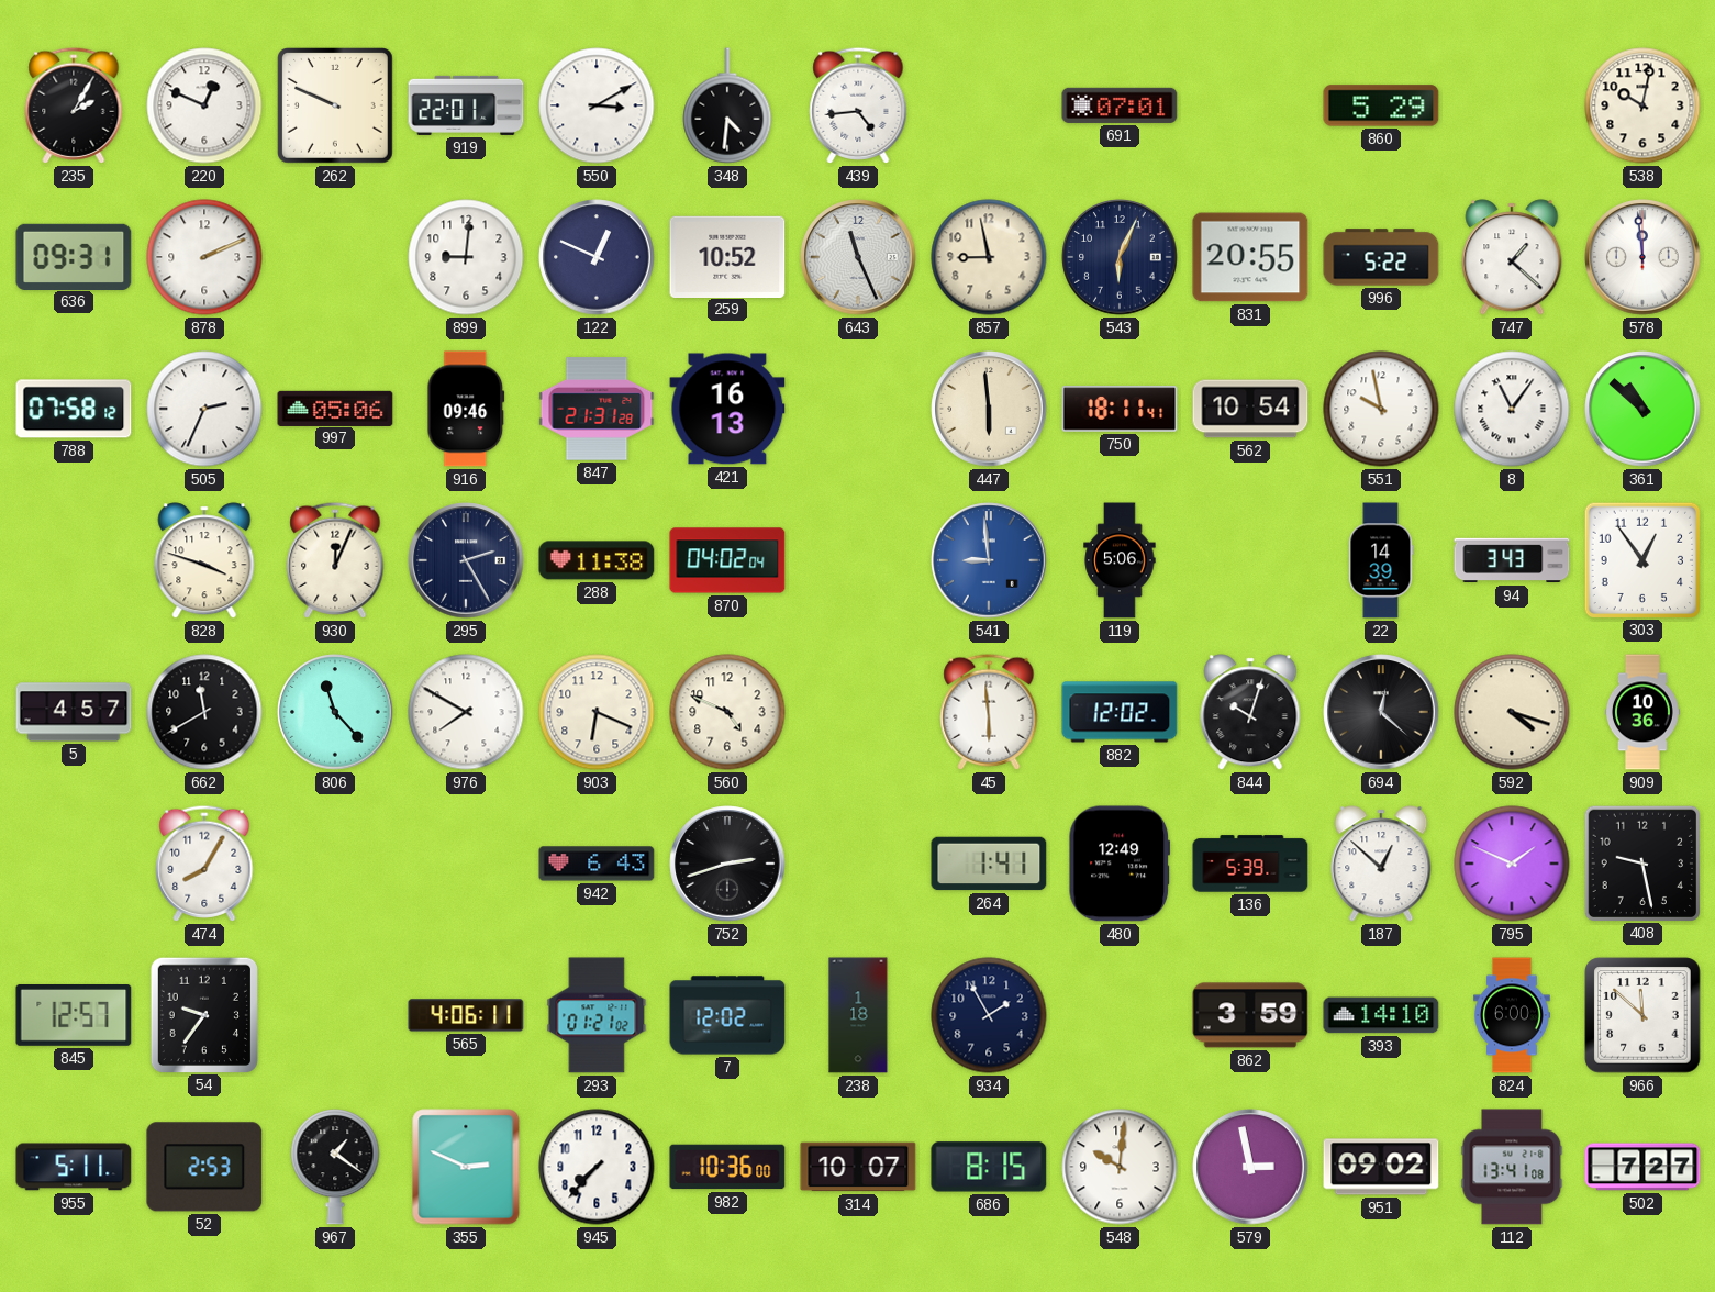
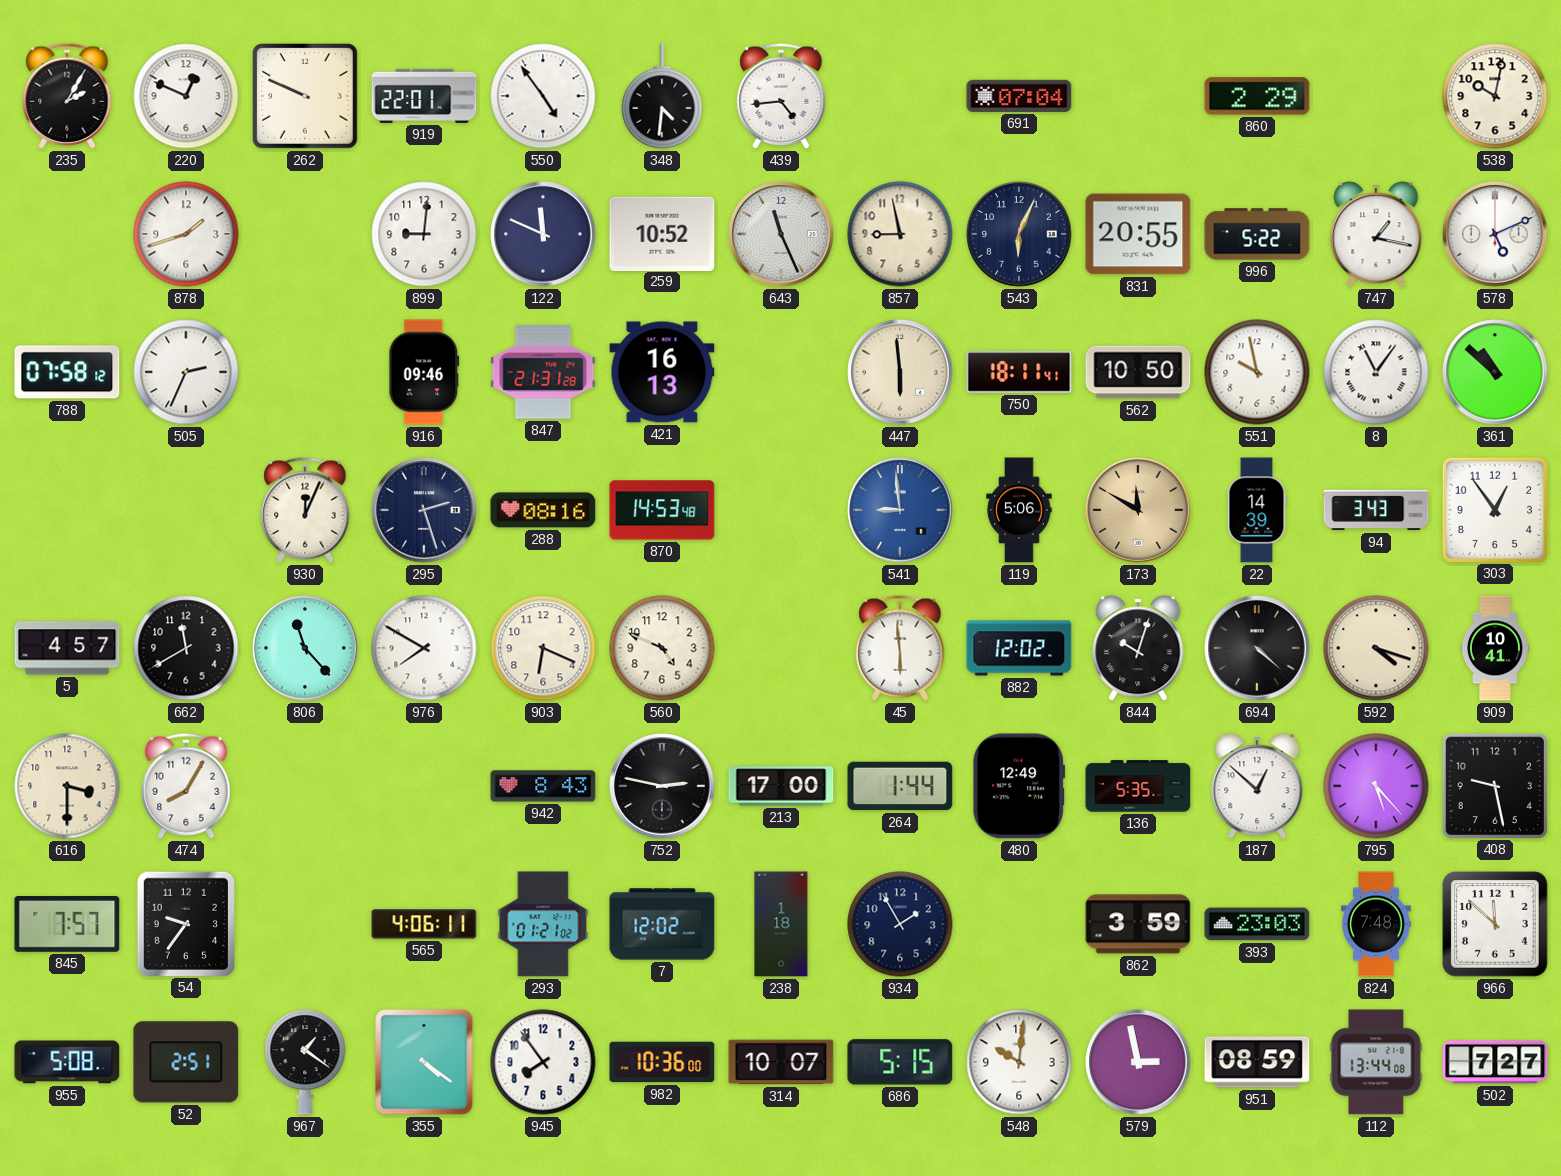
550: 3:10 -> 4:54
691: 07:01 -> 07:04
860: 5:29 -> 2:29
636: 09:31 -> none
878: 2:11 -> 1:42
122: 12:49 -> 11:49
747: 1:22 -> 1:17
578: 11:59 -> 5:11
997: 05:06 -> none
562: 10:54 -> 10:50
828: 3:48 -> none
295: 2:25 -> 2:27
288: 11:38 -> 08:16
870: 04:02 -> 14:53
173: none -> 11:50
694: 12:22 -> 4:22
909: 10:36 -> 10:41
616: none -> 3:30
942: 6:43 -> 8:43
752: 2:42 -> 2:47
213: none -> 17:00
264: 1:41 -> 1:44
136: 5:39 -> 5:35
795: 1:49 -> 5:23
845: 12:57 -> 7:57
393: 14:10 -> 23:03
824: 6:00 -> 7:48
955: 5:11 -> 5:08
52: 2:53 -> 2:51
355: 2:49 -> 4:21
945: 7:37 -> 7:54
686: 8:15 -> 5:15
951: 09:02 -> 08:59
112: 13:41 -> 13:44
